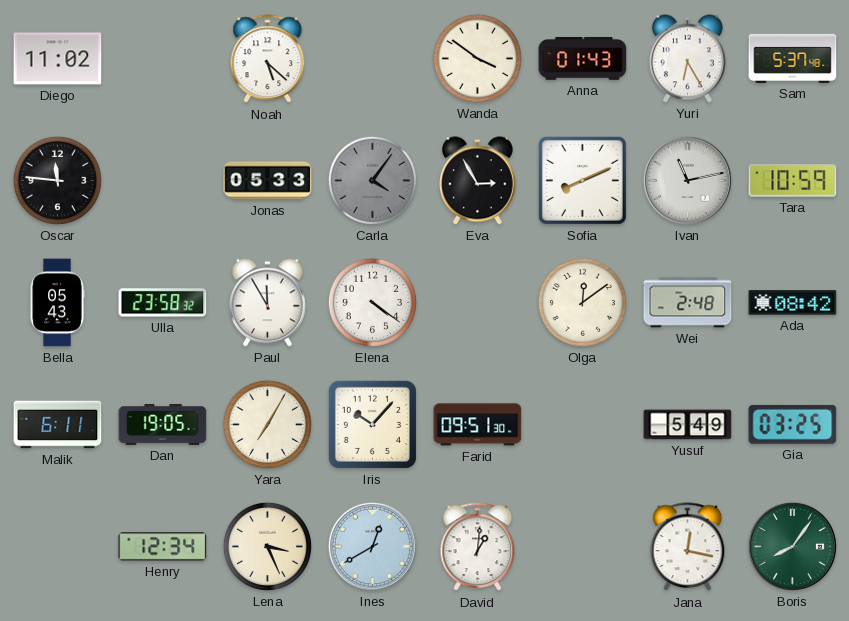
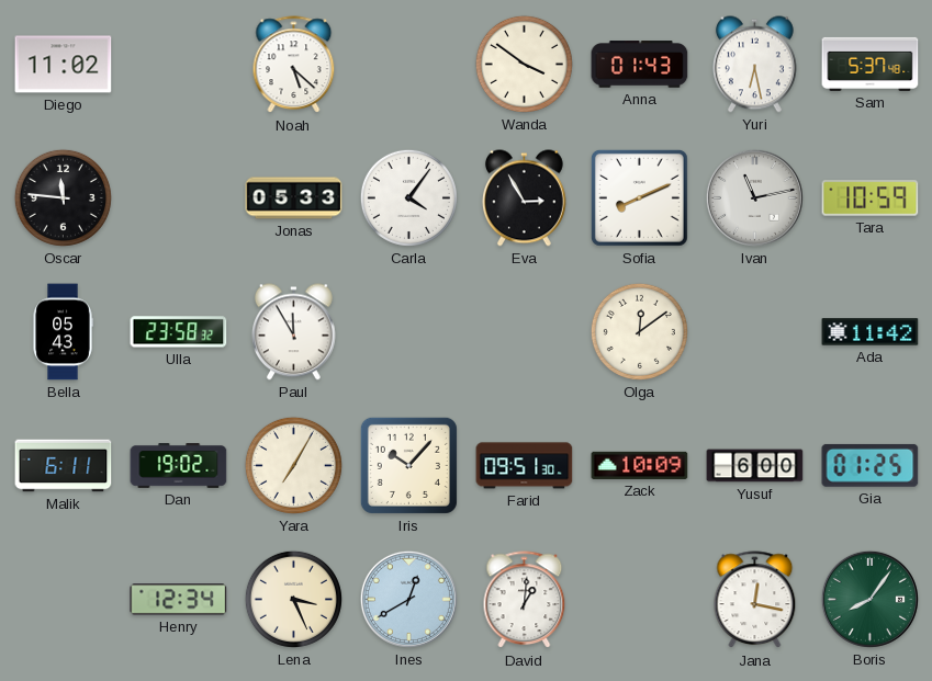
Yuri: 6:25 -> 6:28
Carla dial: grey -> white
Elena: 4:21 -> none
Wei: 2:48 -> none
Ada: 08:42 -> 11:42
Dan: 19:05 -> 19:02
Zack: none -> 10:09
Yusuf: 5:49 -> 6:00
Gia: 03:25 -> 01:25
